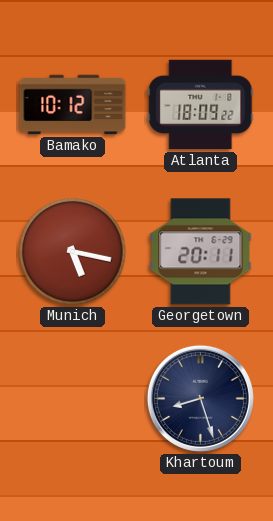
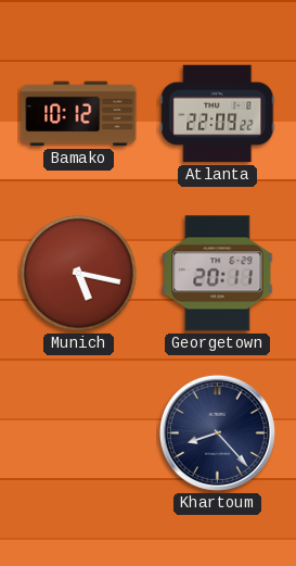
Atlanta: 18:09 -> 22:09
Khartoum: 8:27 -> 8:23
